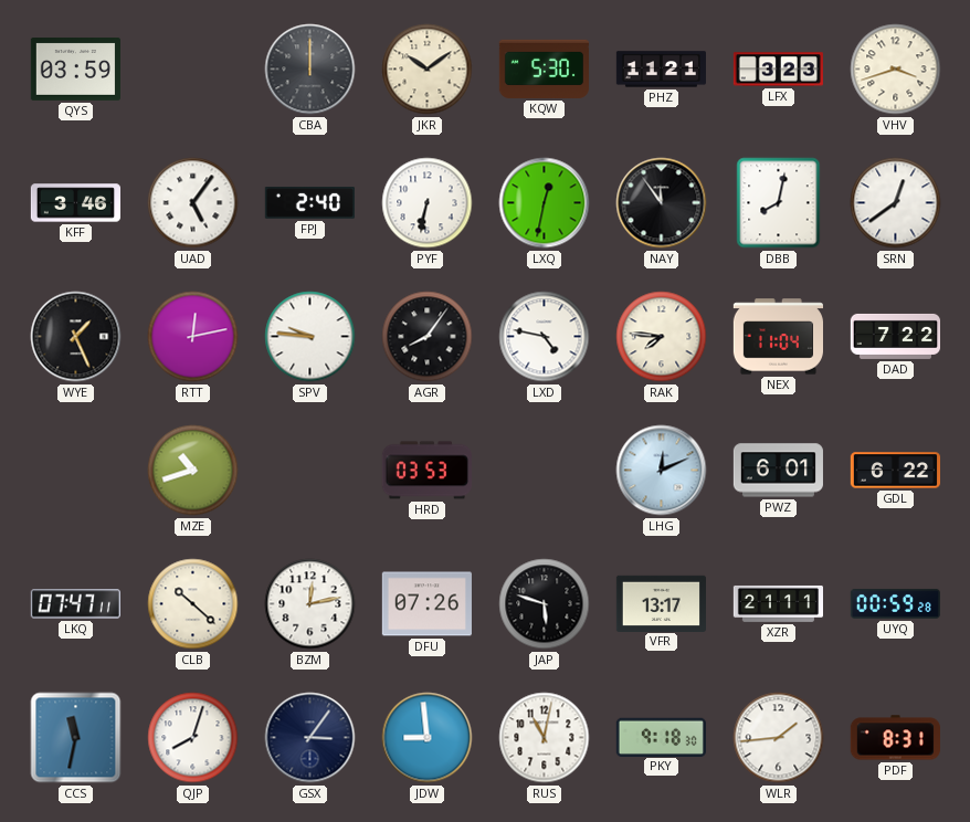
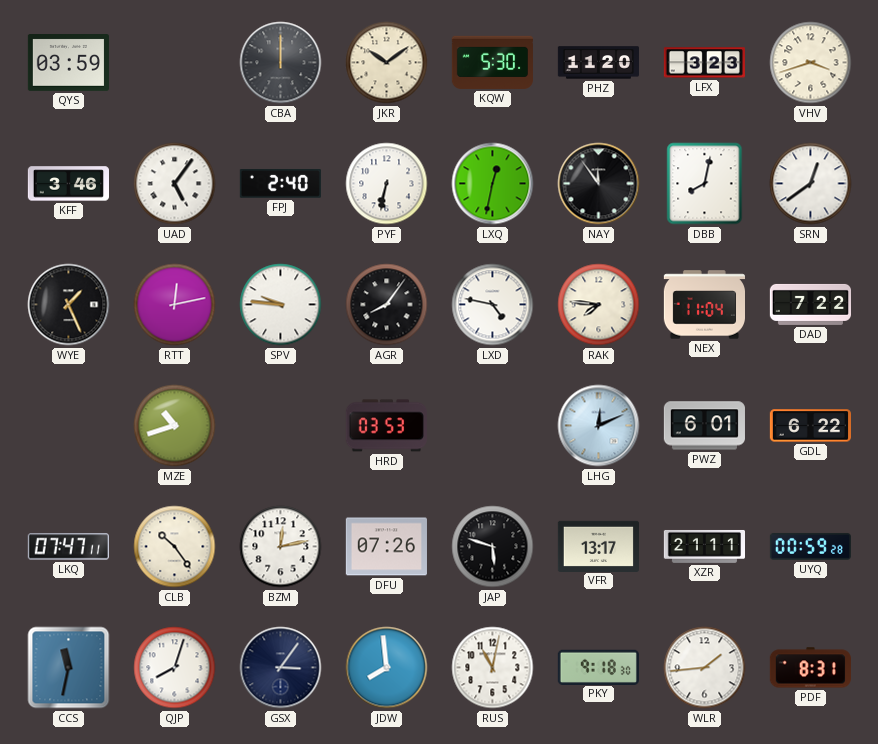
PHZ: 11:21 -> 11:20
CLB: 10:22 -> 10:24
JDW: 8:59 -> 7:59
